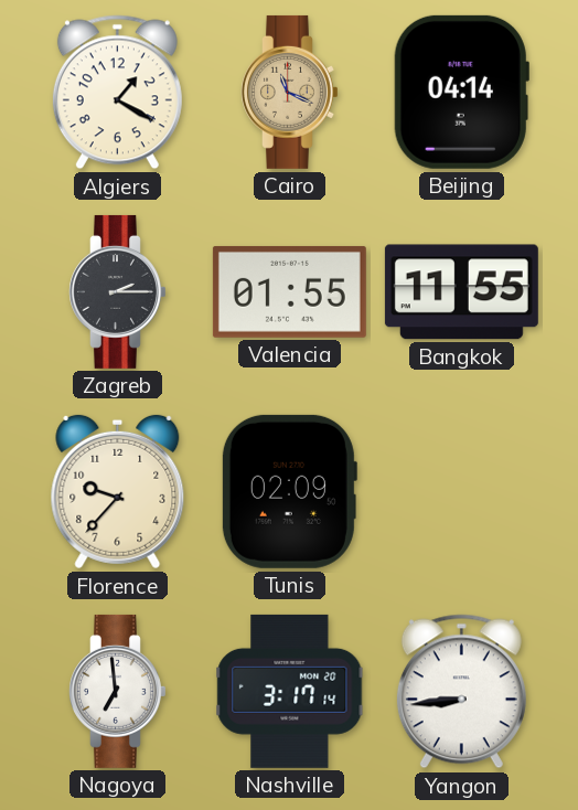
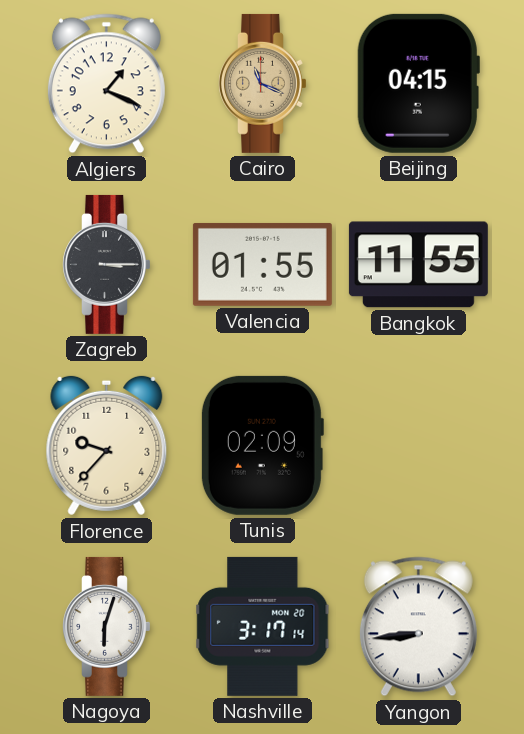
Algiers: 1:20 -> 1:19
Beijing: 04:14 -> 04:15
Zagreb: 2:15 -> 3:15
Nagoya: 6:59 -> 6:03
